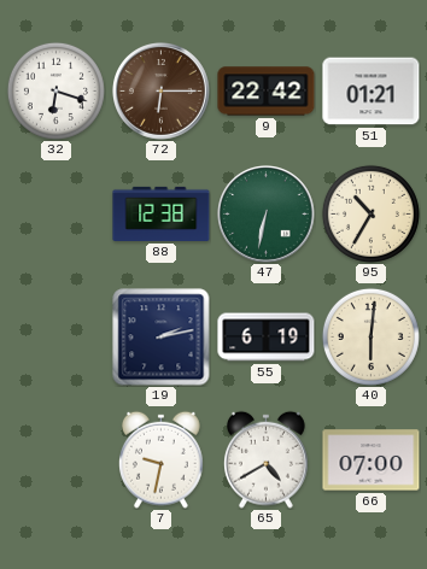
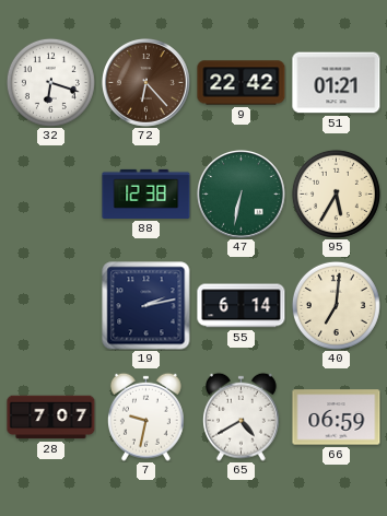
72: 6:15 -> 6:23
95: 10:35 -> 5:35
55: 6:19 -> 6:14
40: 6:01 -> 7:01
28: none -> 7:07
66: 07:00 -> 06:59
